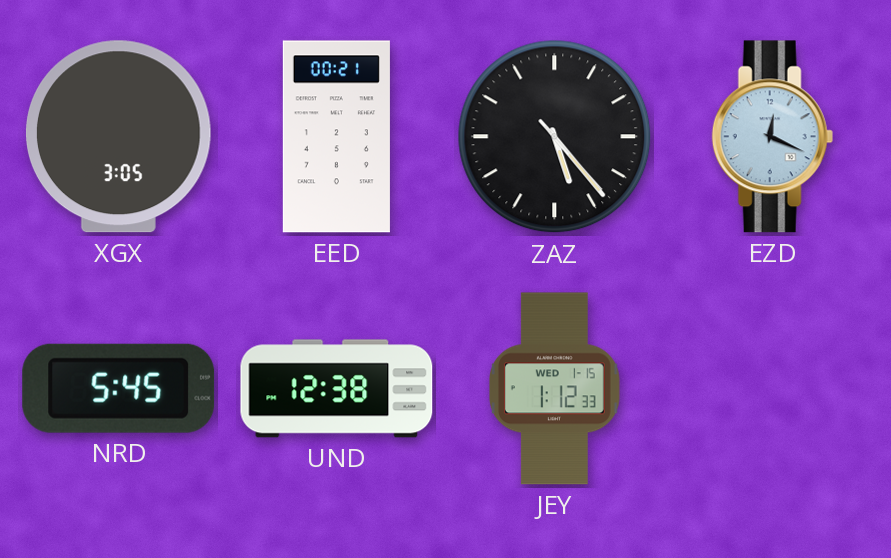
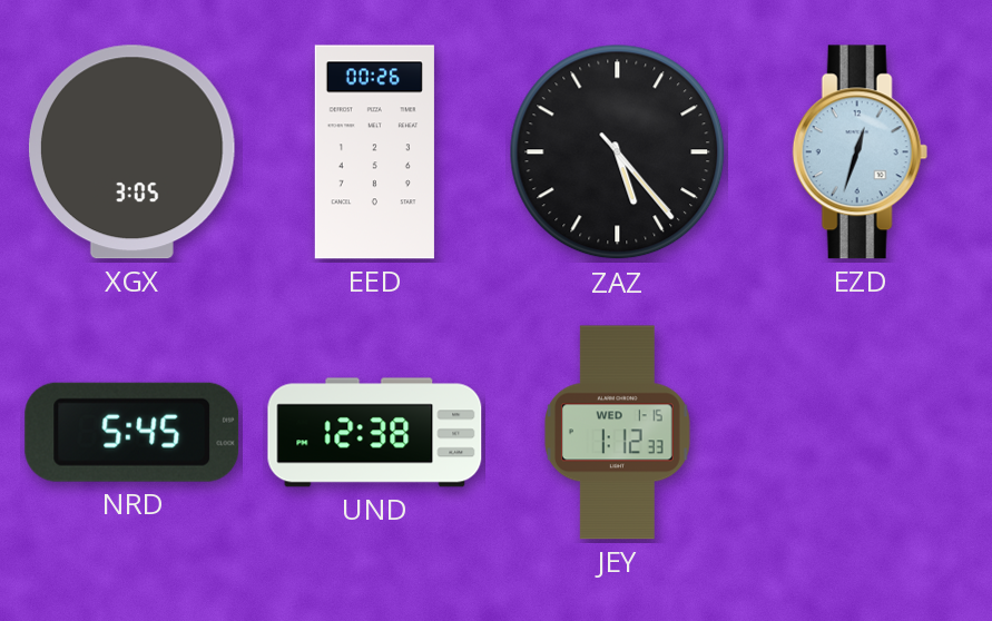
EED: 00:21 -> 00:26
EZD: 12:19 -> 12:33
